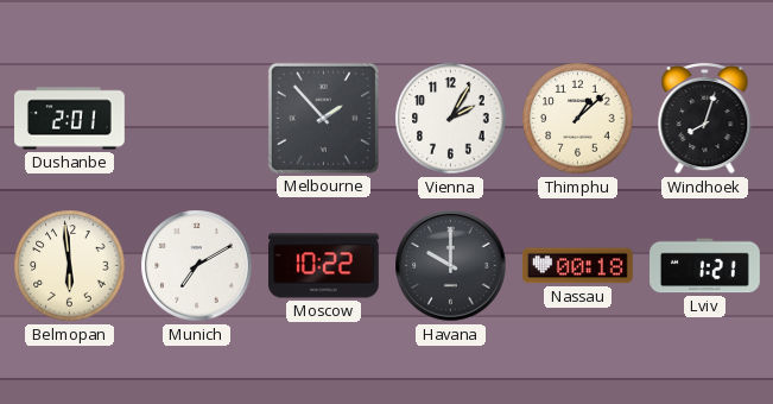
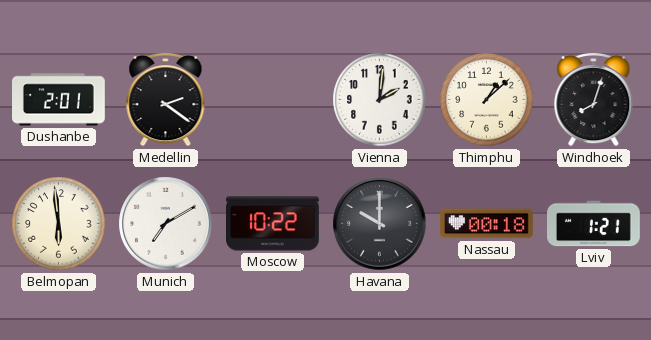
Medellin: none -> 2:21
Melbourne: 1:53 -> none
Vienna: 2:05 -> 2:01
